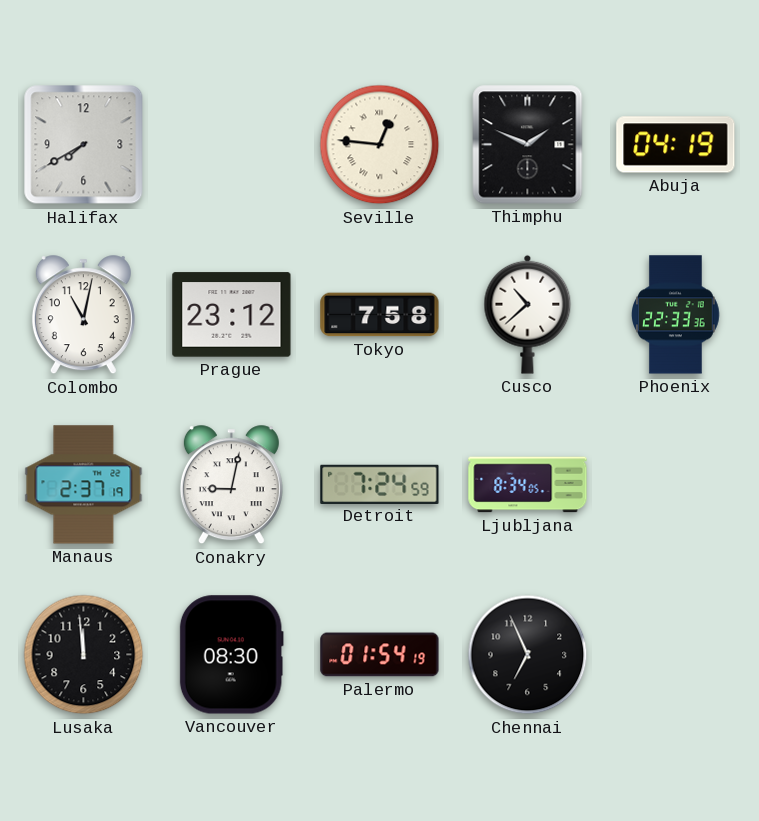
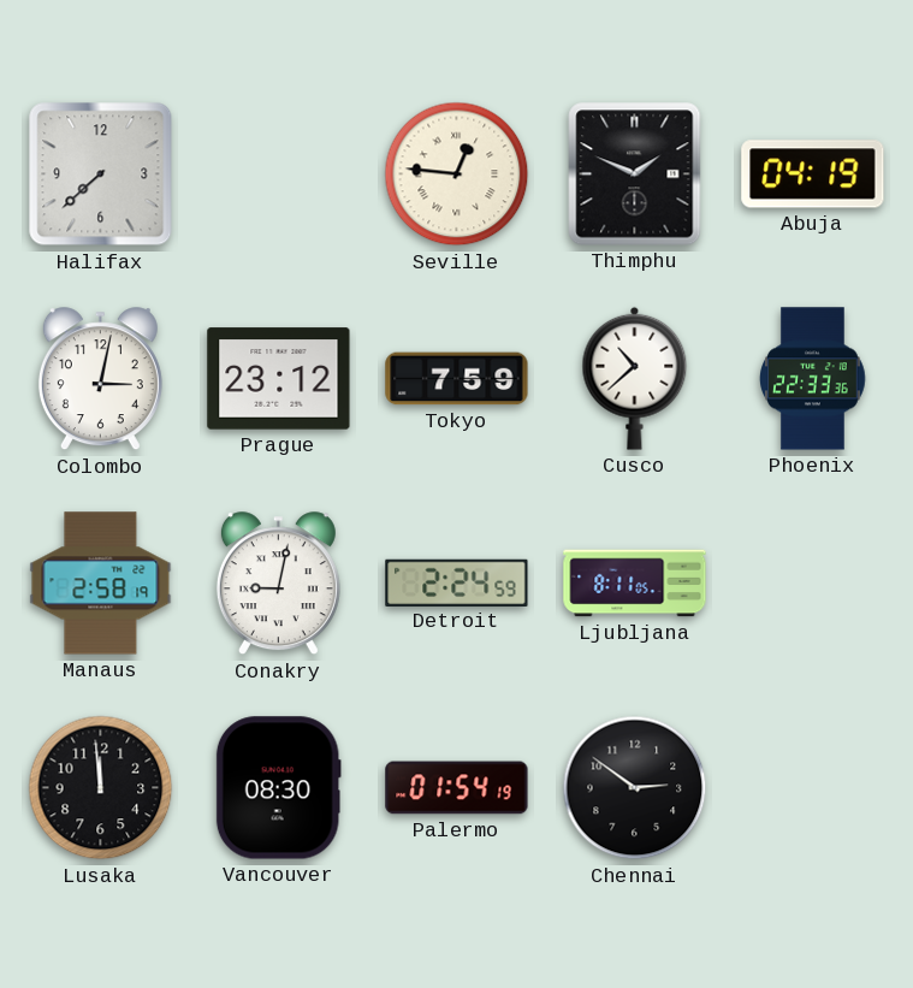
Halifax: 7:40 -> 7:38
Colombo: 11:02 -> 3:02
Tokyo: 7:58 -> 7:59
Manaus: 2:37 -> 2:58
Detroit: 7:24 -> 2:24
Ljubljana: 8:34 -> 8:11
Chennai: 6:56 -> 2:51
